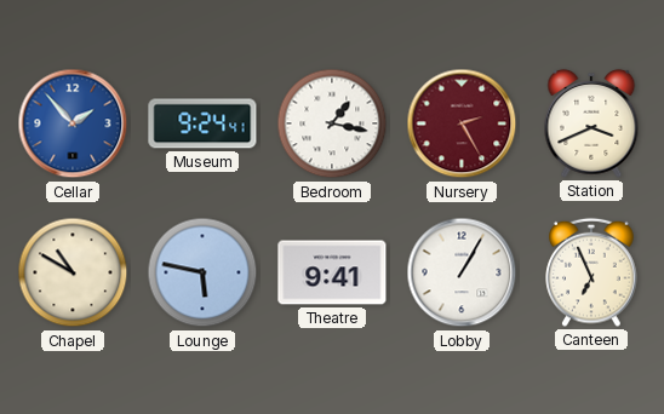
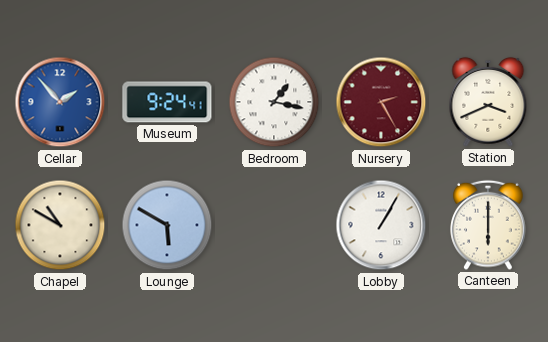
Lounge: 5:47 -> 5:50
Theatre: 9:41 -> none
Canteen: 6:56 -> 6:00
